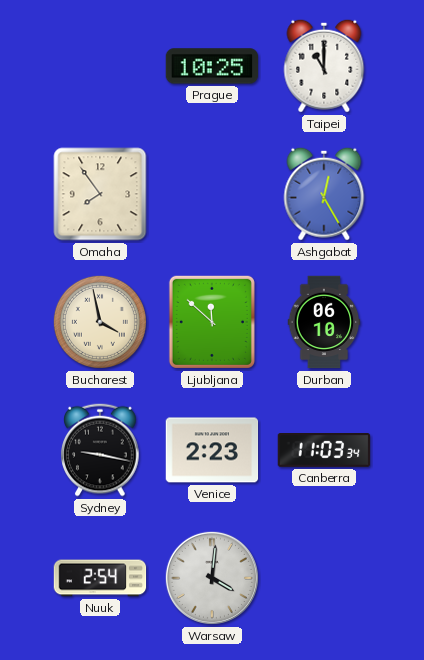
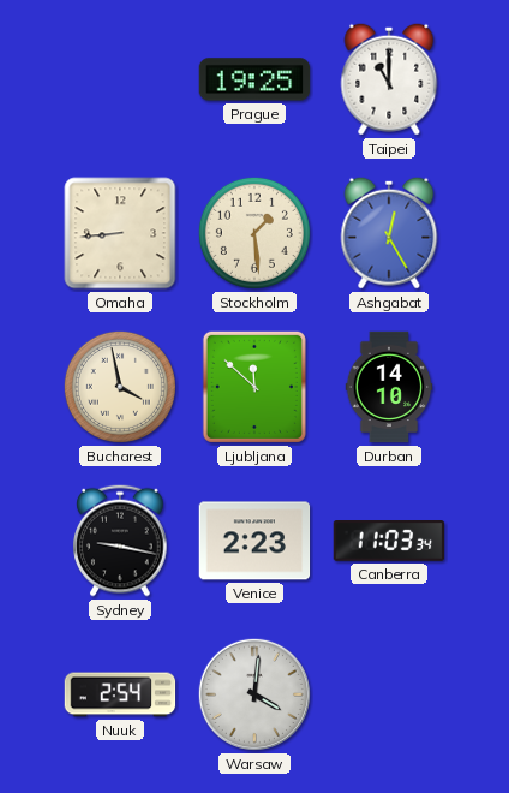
Prague: 10:25 -> 19:25
Omaha: 7:54 -> 8:44
Stockholm: none -> 1:29
Durban: 06:10 -> 14:10
